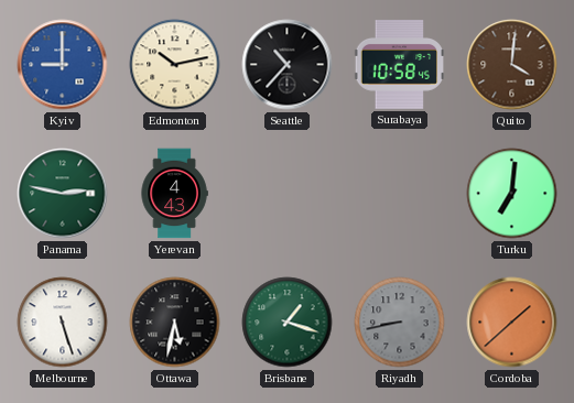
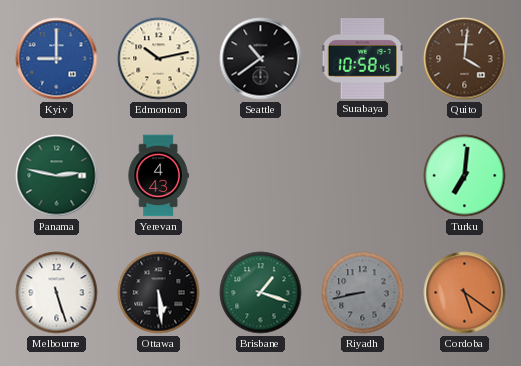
Seattle: 10:37 -> 10:39
Ottawa: 5:32 -> 5:29
Cordoba: 1:38 -> 5:21
